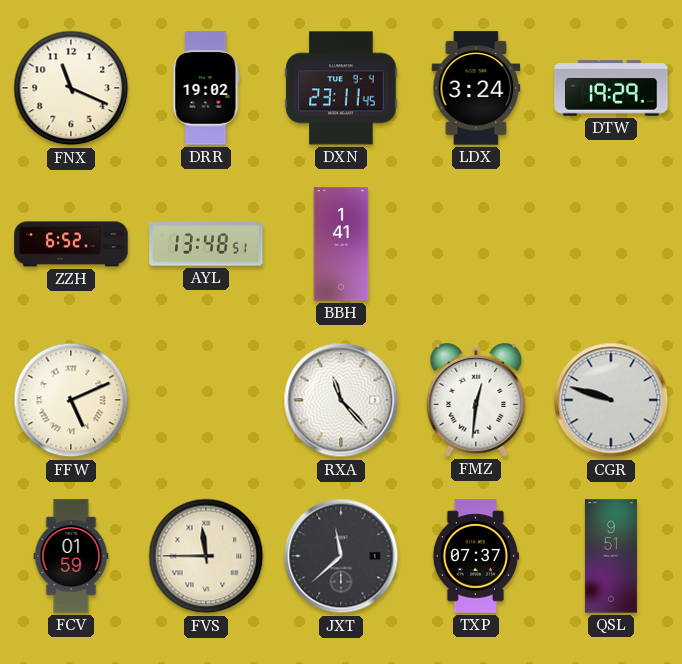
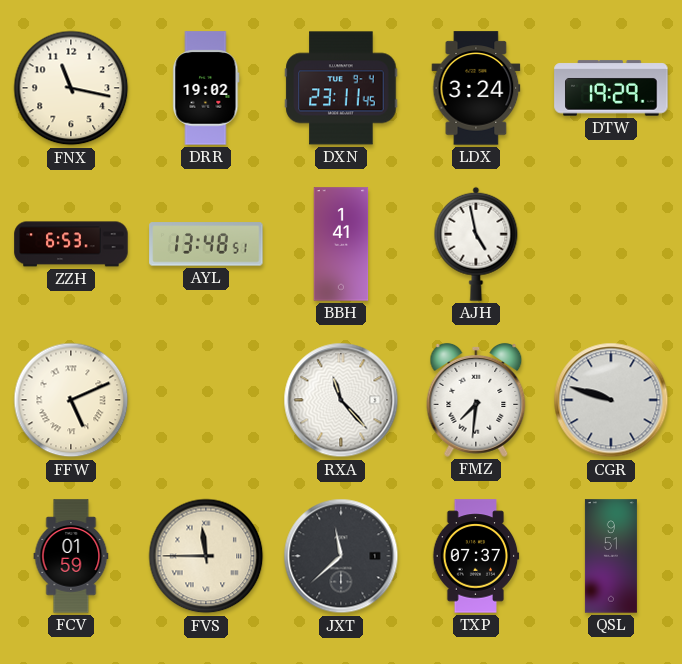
FNX: 11:19 -> 11:17
ZZH: 6:52 -> 6:53
AJH: none -> 4:58
FMZ: 12:31 -> 7:31
